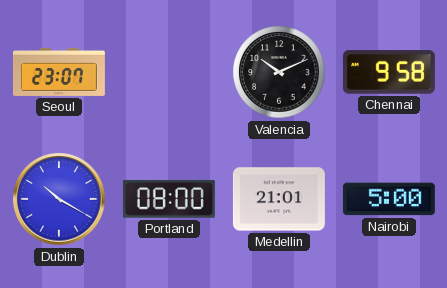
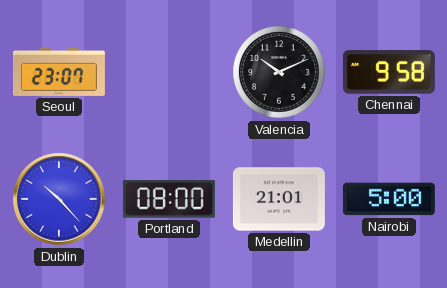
Dublin: 10:20 -> 10:23
